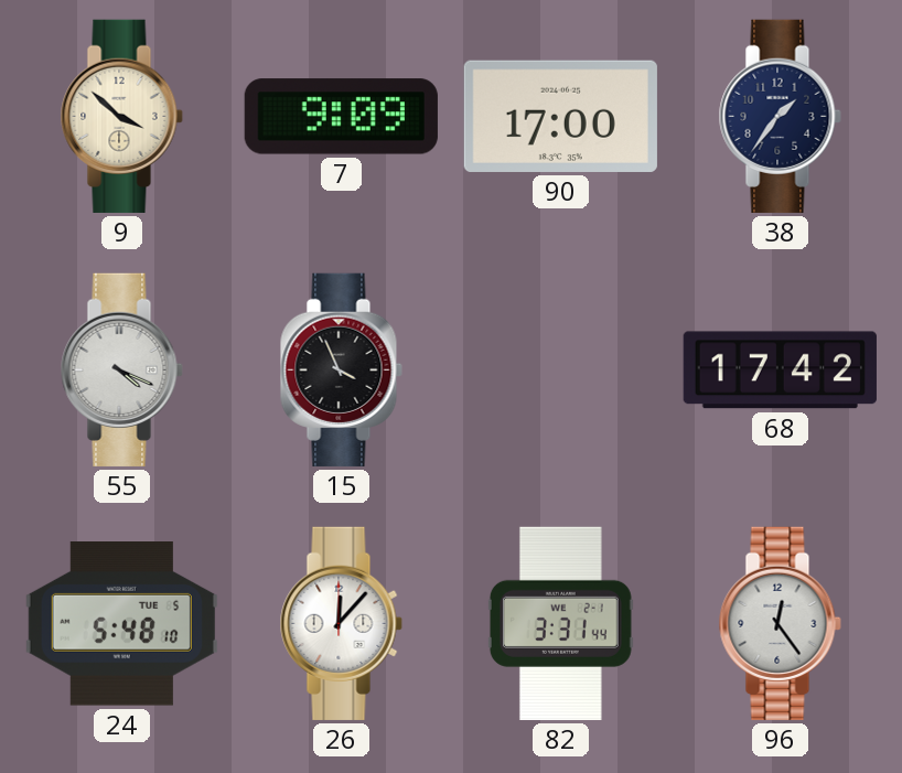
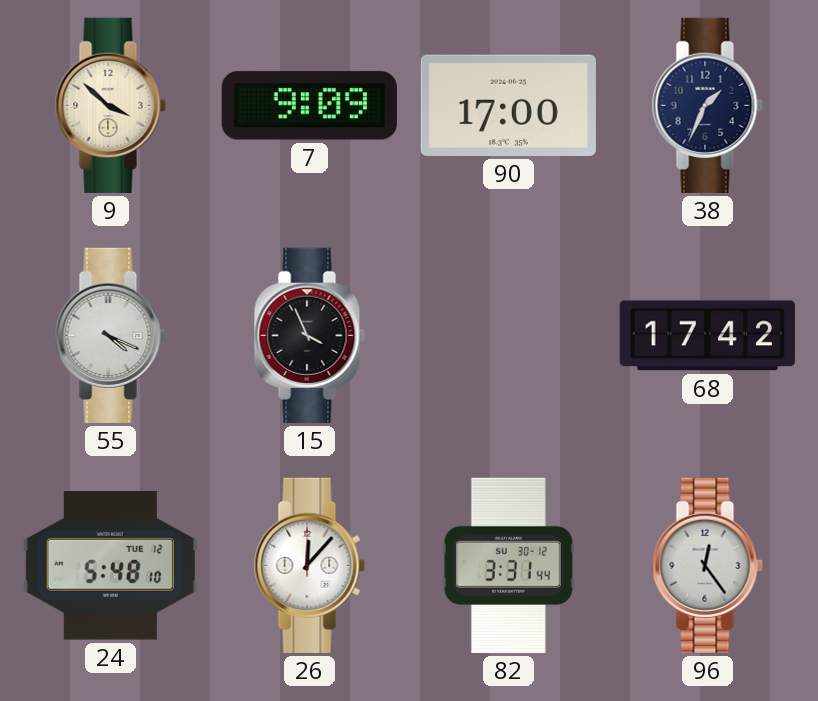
38: 1:36 -> 1:34
24 date: TUE 5 -> TUE 12
82 date: WE 2-1 -> SU 30-12
